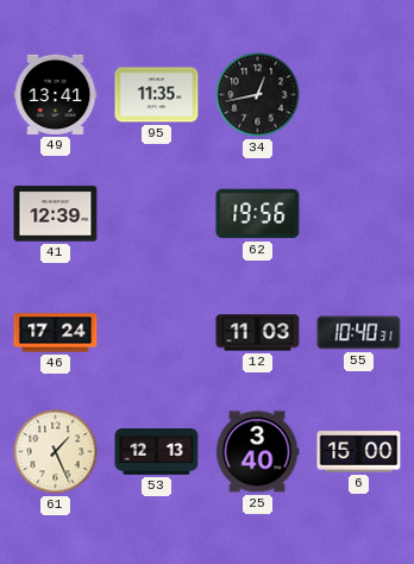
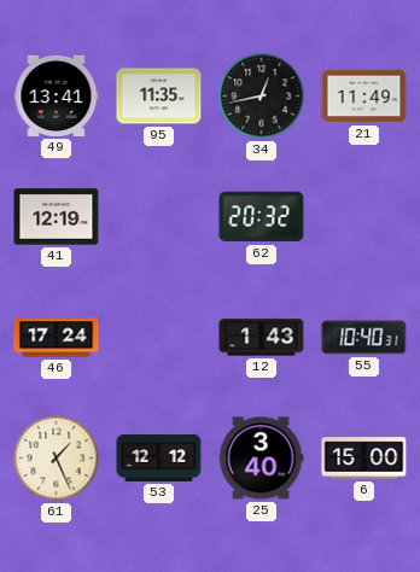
21: none -> 11:49
41: 12:39 -> 12:19
62: 19:56 -> 20:32
12: 11:03 -> 1:43
53: 12:13 -> 12:12
